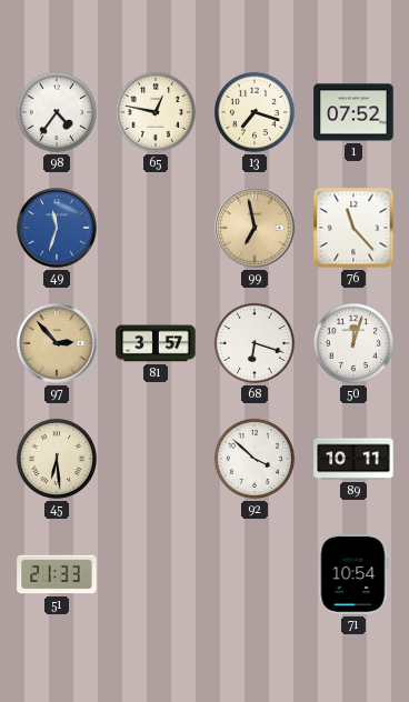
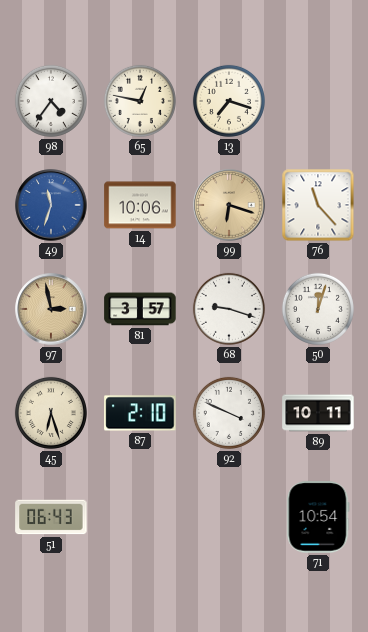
1: 07:52 -> none
14: none -> 10:06
99: 6:58 -> 6:18
97: 2:53 -> 2:58
68: 6:18 -> 9:18
45: 6:29 -> 6:27
87: none -> 2:10
92: 3:52 -> 3:49
51: 21:33 -> 06:43
